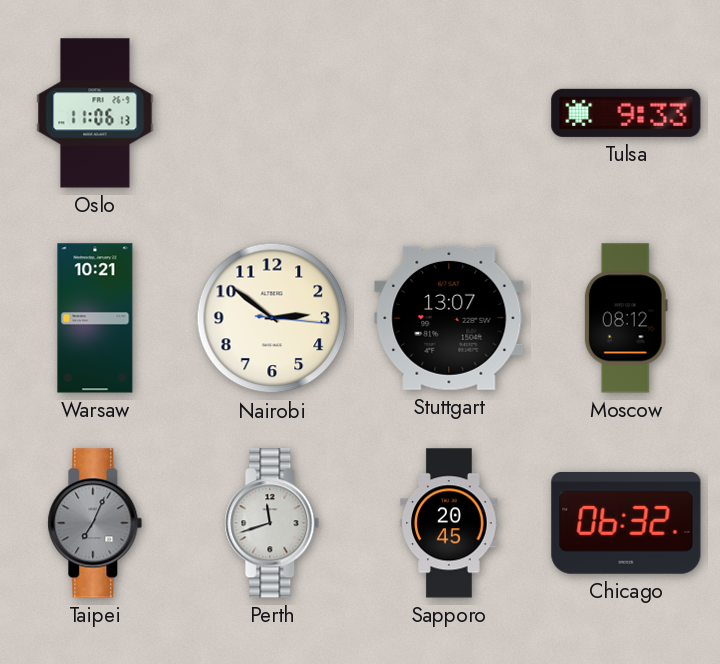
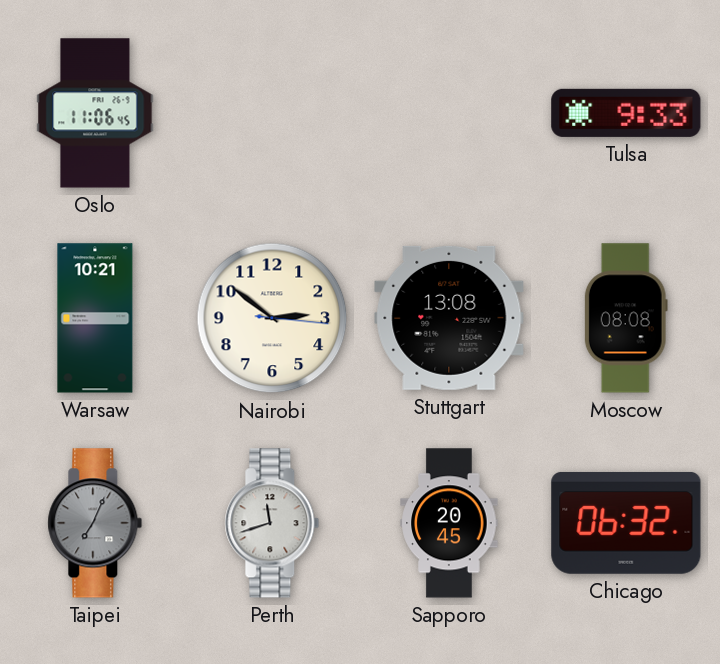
Oslo: 11:06:13 -> 11:06:45
Stuttgart: 13:07 -> 13:08
Moscow: 08:12 -> 08:08
